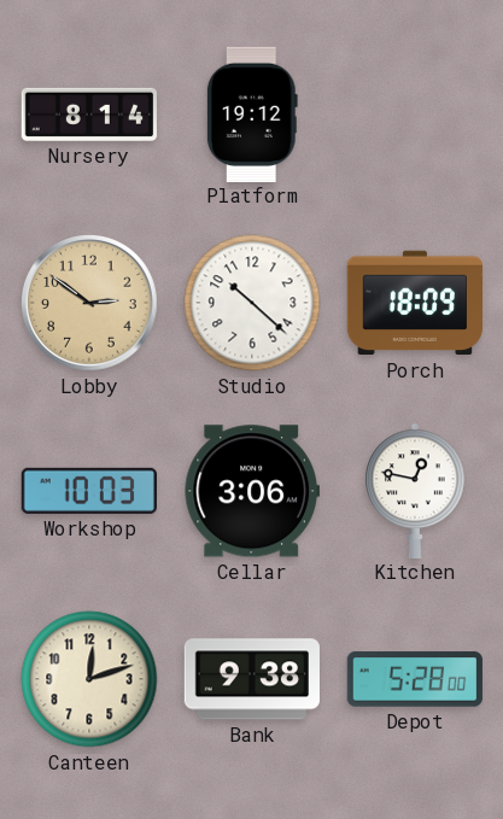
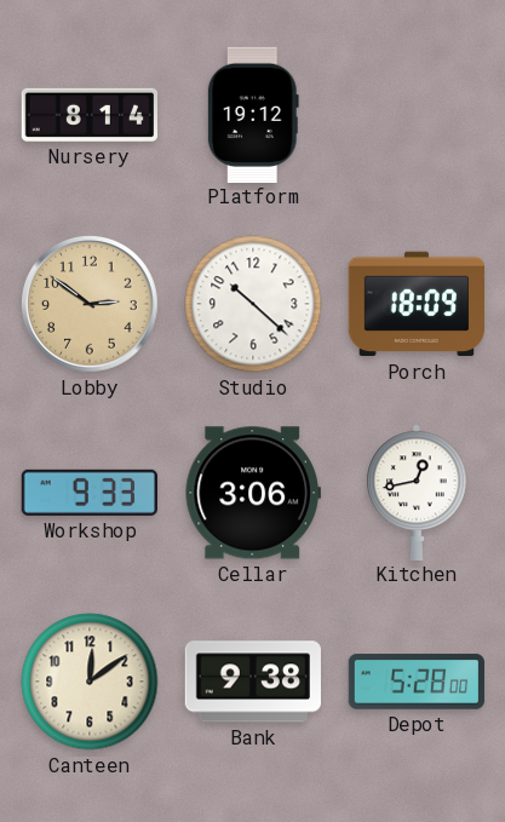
Workshop: 10:03 -> 9:33
Kitchen: 12:47 -> 12:43
Canteen: 12:12 -> 12:09
